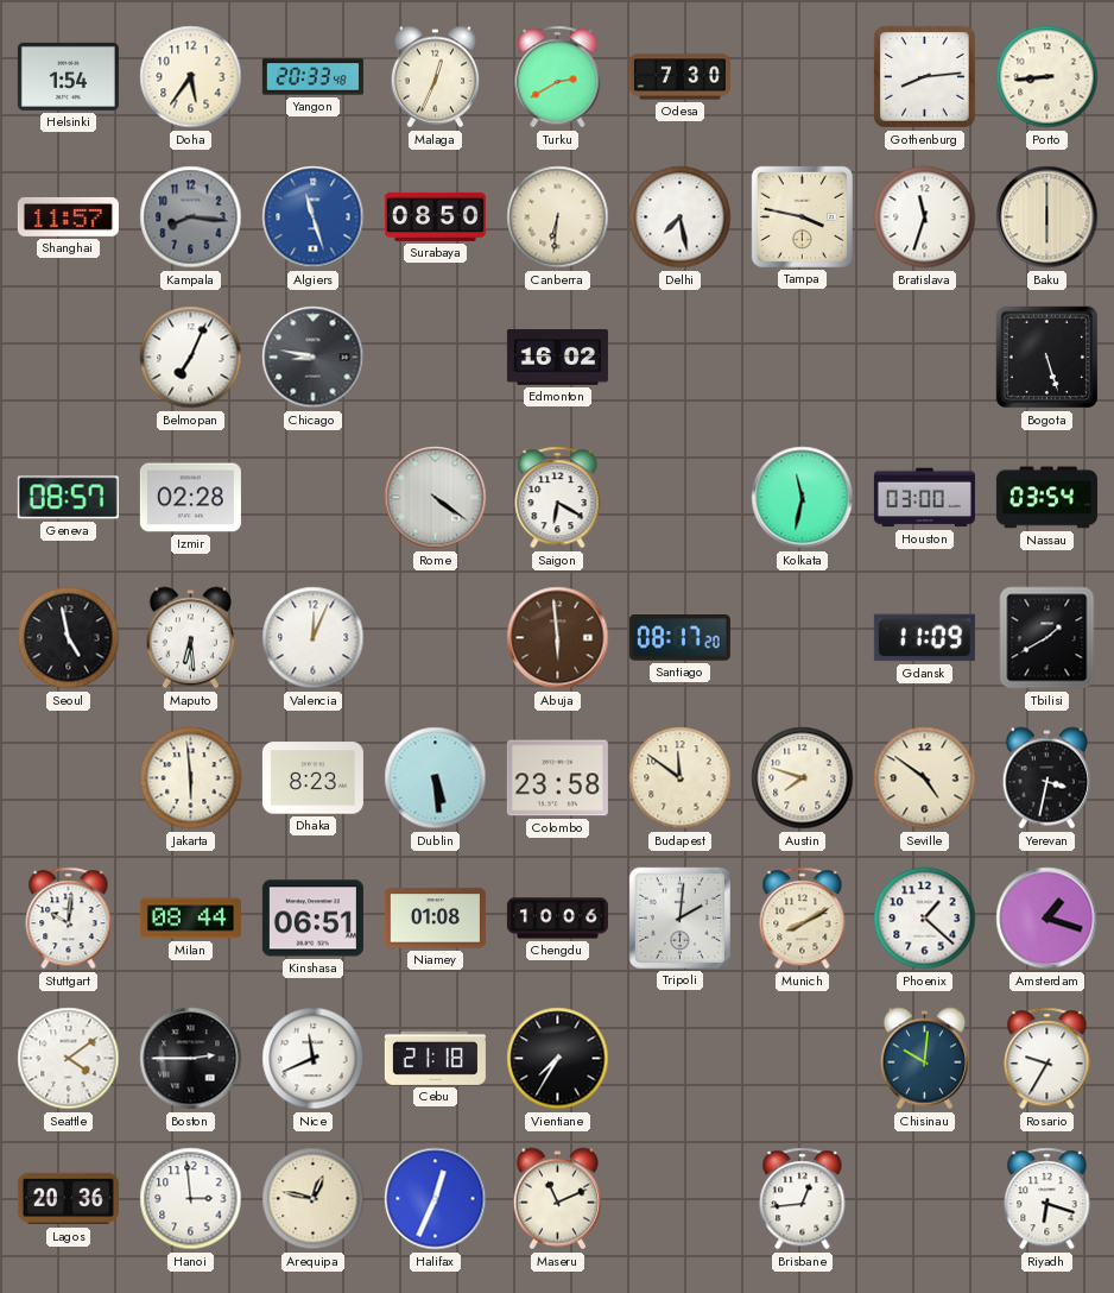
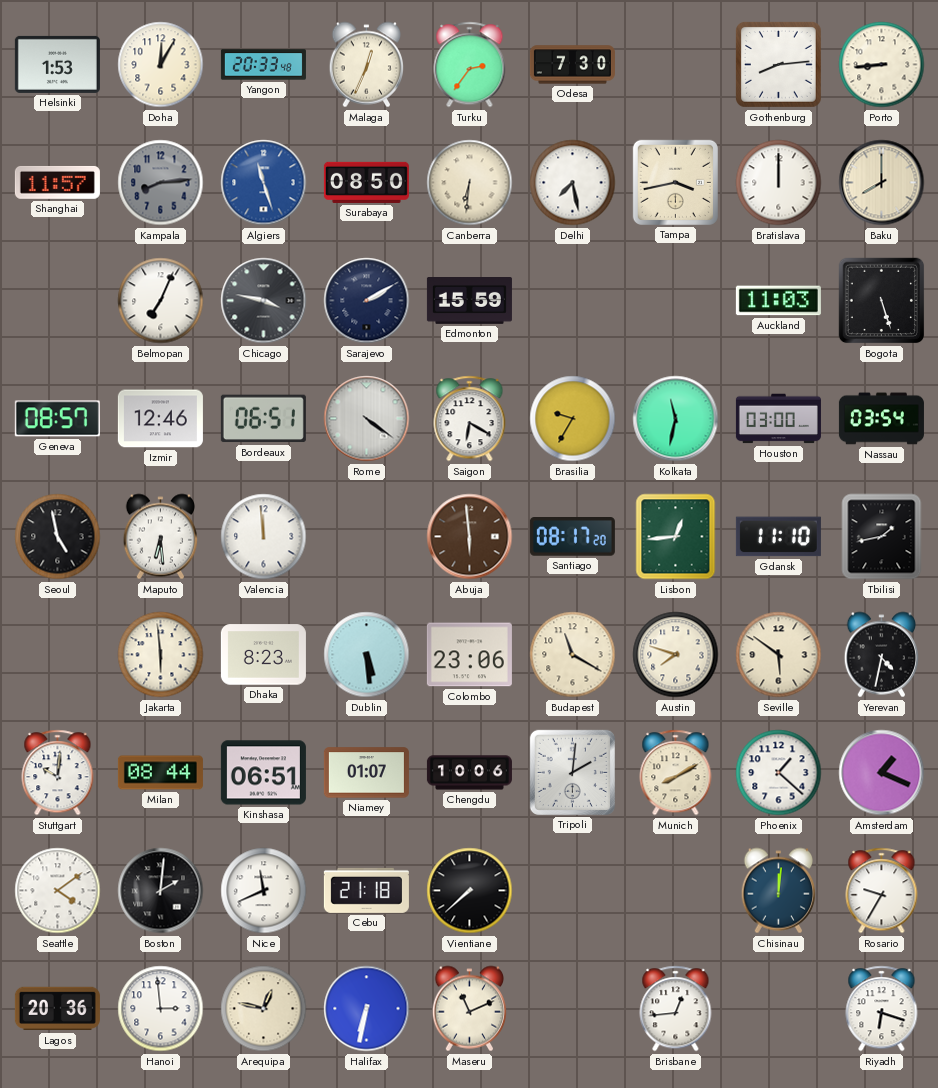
Helsinki: 1:54 -> 1:53
Doha: 5:36 -> 12:05
Turku: 2:40 -> 2:36
Kampala: 8:16 -> 8:14
Tampa: 3:47 -> 3:43
Bratislava: 11:33 -> 12:00
Baku: 6:00 -> 8:00
Chicago: 8:47 -> 3:47
Sarajevo: none -> 2:10
Edmonton: 16:02 -> 15:59
Auckland: none -> 11:03
Izmir: 02:28 -> 12:46
Bordeaux: none -> 06:51
Brasilia: none -> 9:35
Valencia: 12:04 -> 11:59
Lisbon: none -> 12:44
Gdansk: 11:09 -> 11:10
Tbilisi: 1:40 -> 1:43
Colombo: 23:58 -> 23:06
Budapest: 11:51 -> 11:20
Seville: 4:51 -> 5:51
Yerevan: 3:32 -> 4:32
Niamey: 01:08 -> 01:07
Amsterdam: 1:18 -> 1:19
Boston: 2:45 -> 2:01
Vientiane: 7:35 -> 7:38
Chisinau: 10:01 -> 12:01
Halifax: 12:34 -> 6:32
